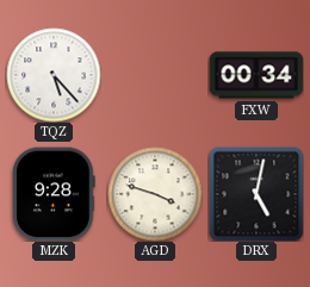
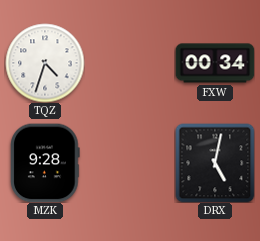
TQZ: 5:23 -> 4:33
AGD: 3:48 -> none
